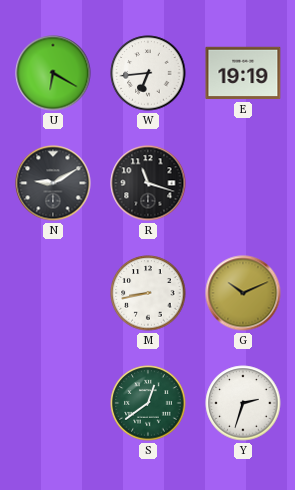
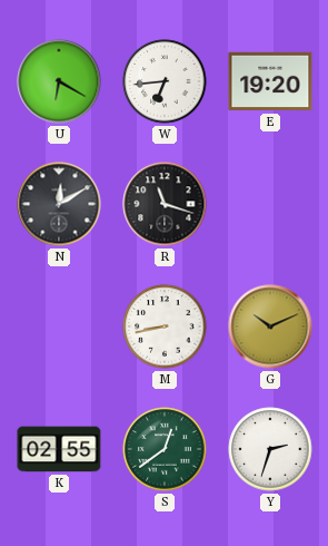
E: 19:19 -> 19:20
N: 9:10 -> 12:10
K: none -> 02:55
